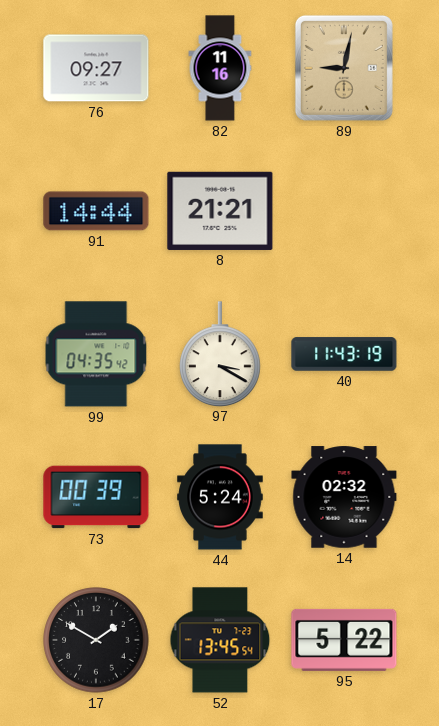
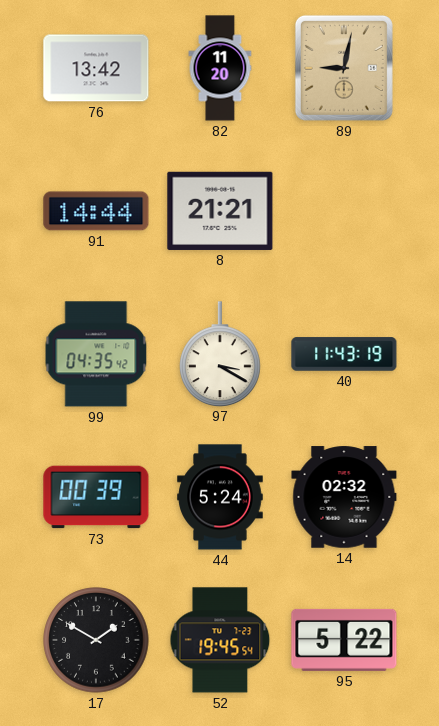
76: 09:27 -> 13:42
82: 11:16 -> 11:20
52: 13:45 -> 19:45
